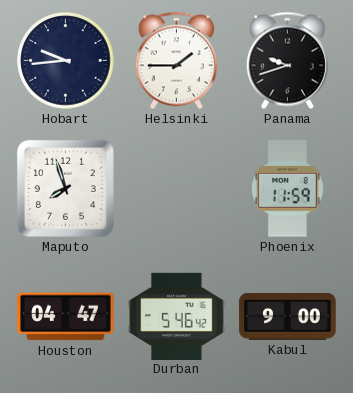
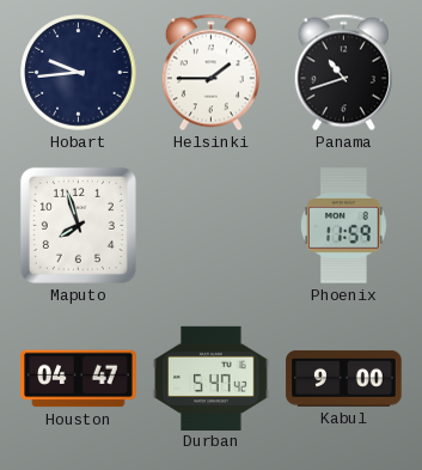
Panama: 9:42 -> 10:42
Durban: 5:46 -> 5:47
